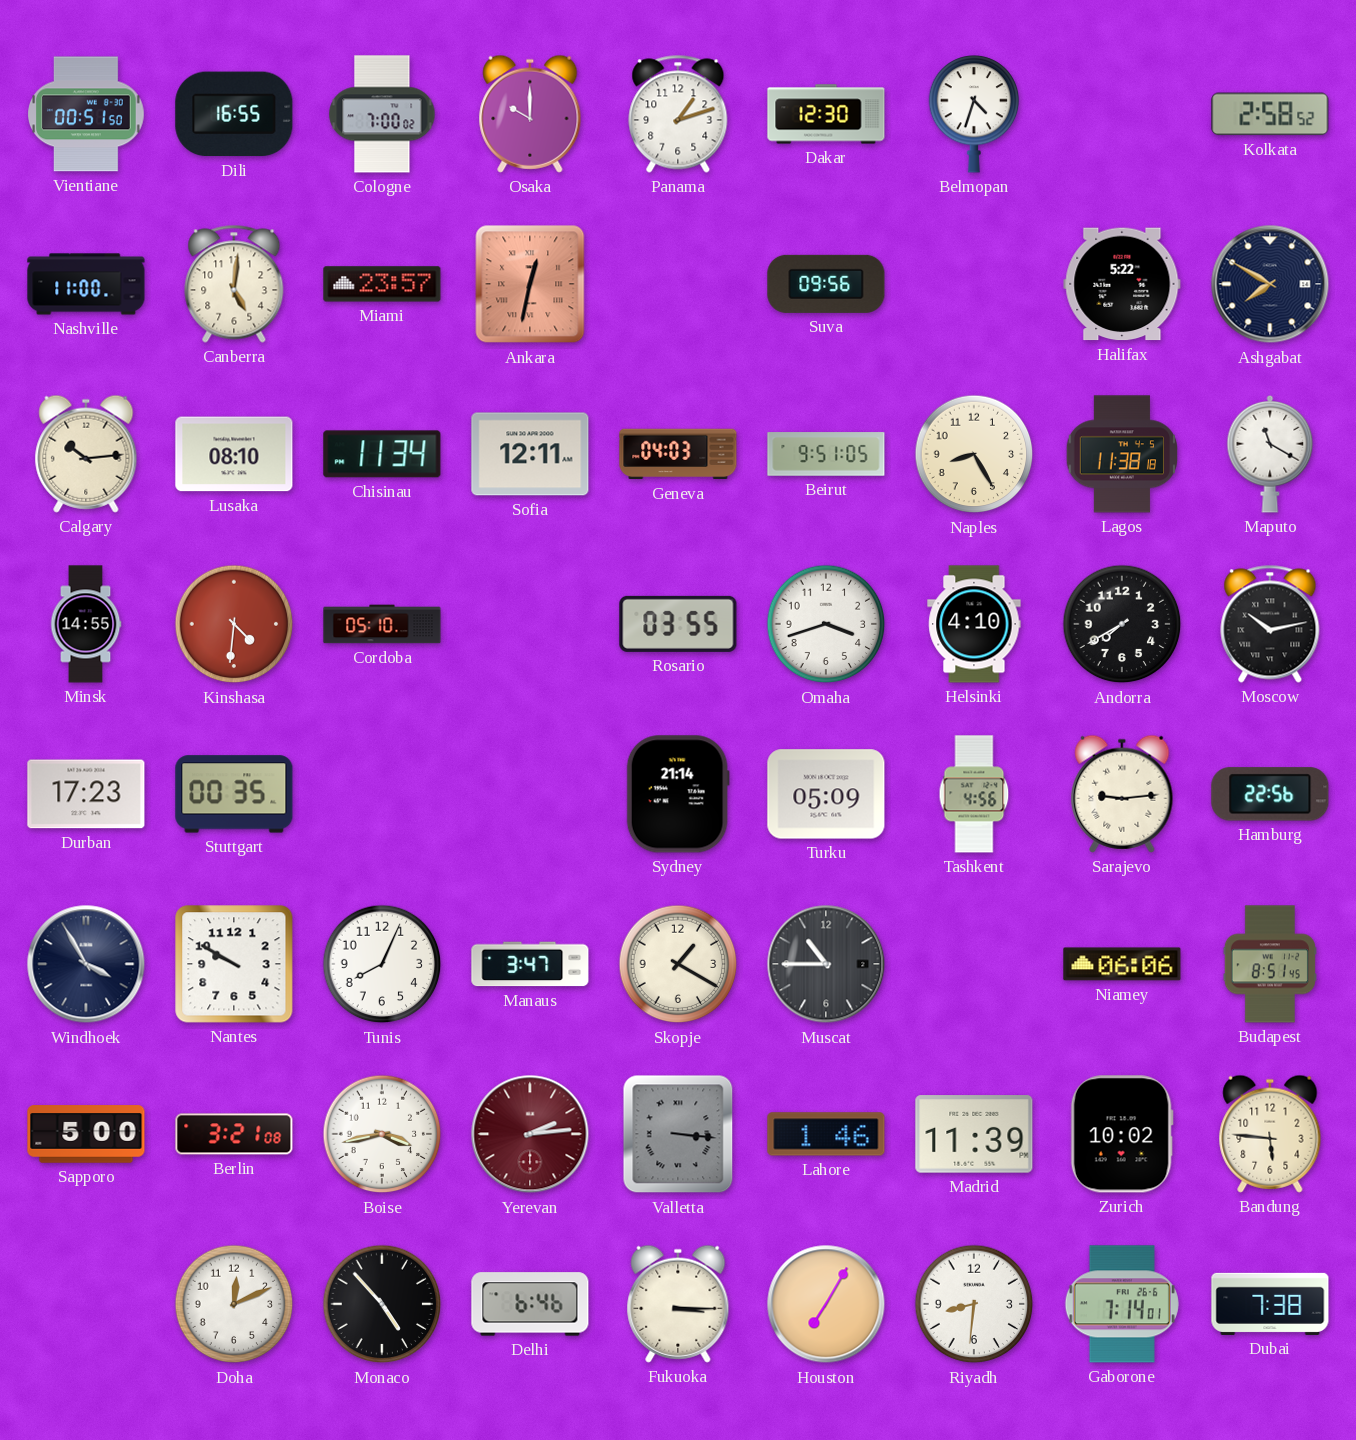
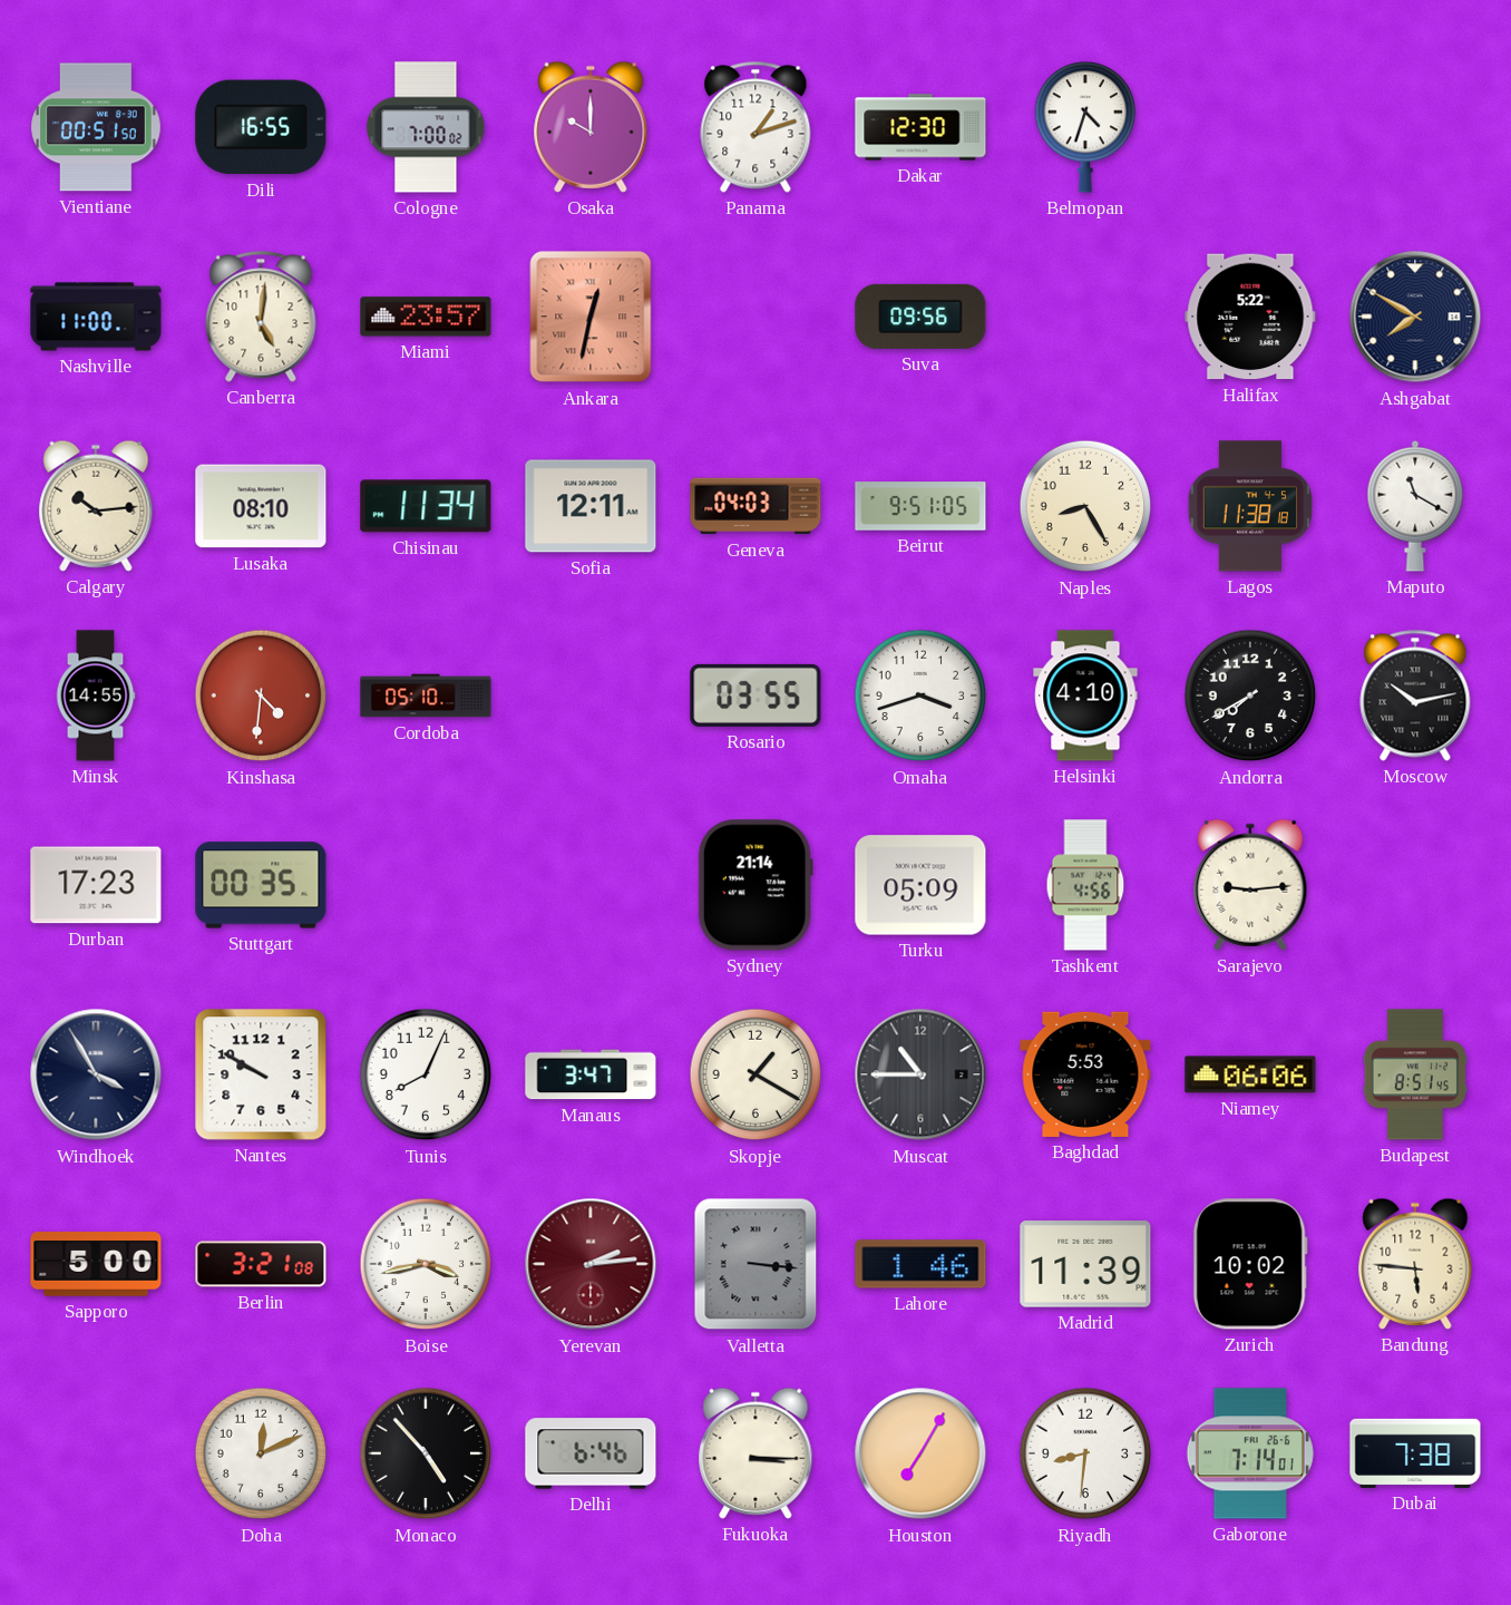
Kolkata: 2:58 -> none
Hamburg: 22:56 -> none
Baghdad: none -> 5:53
